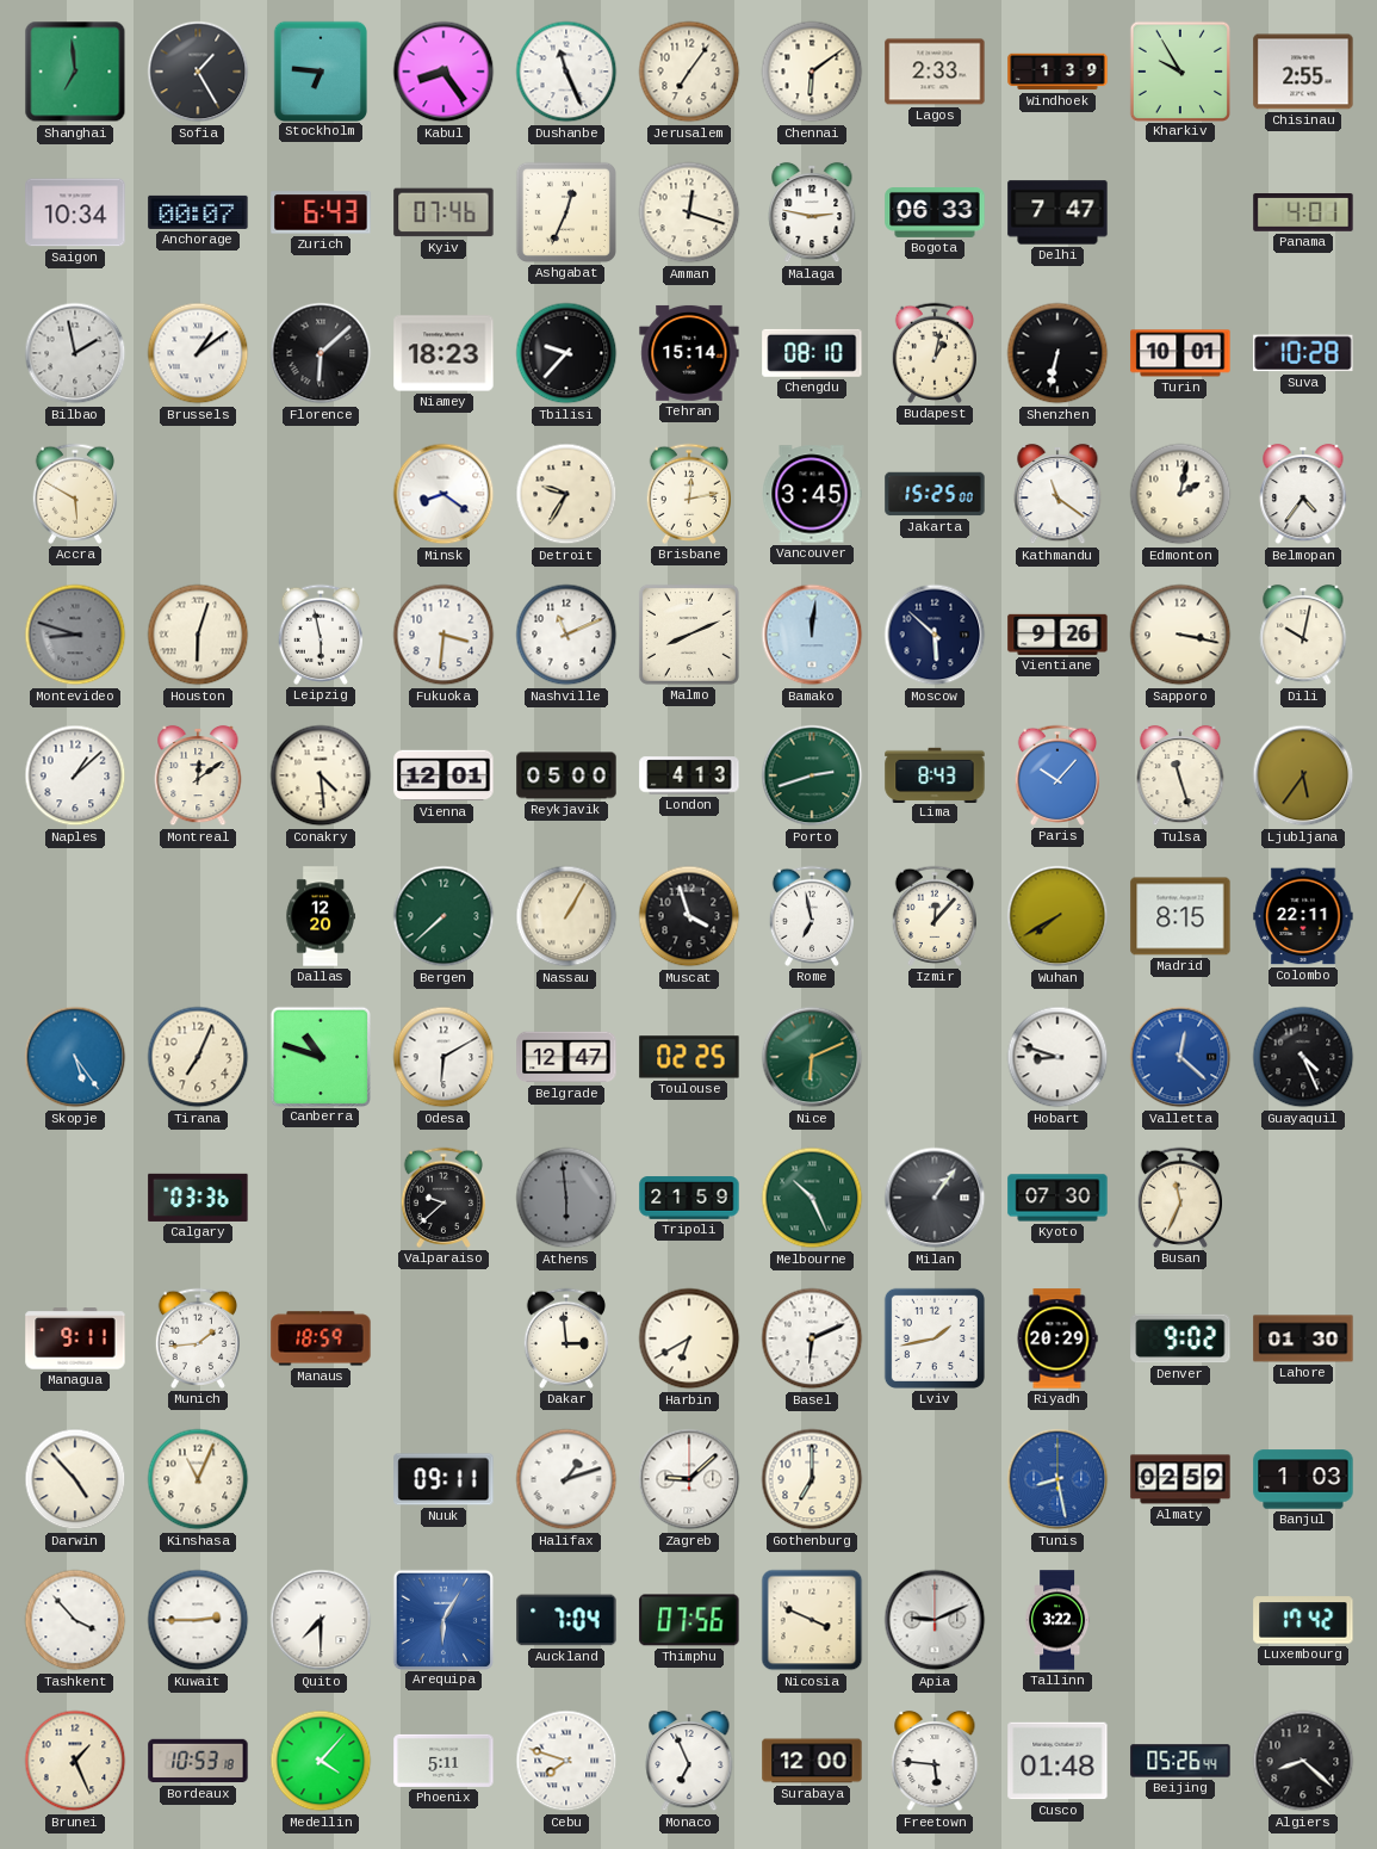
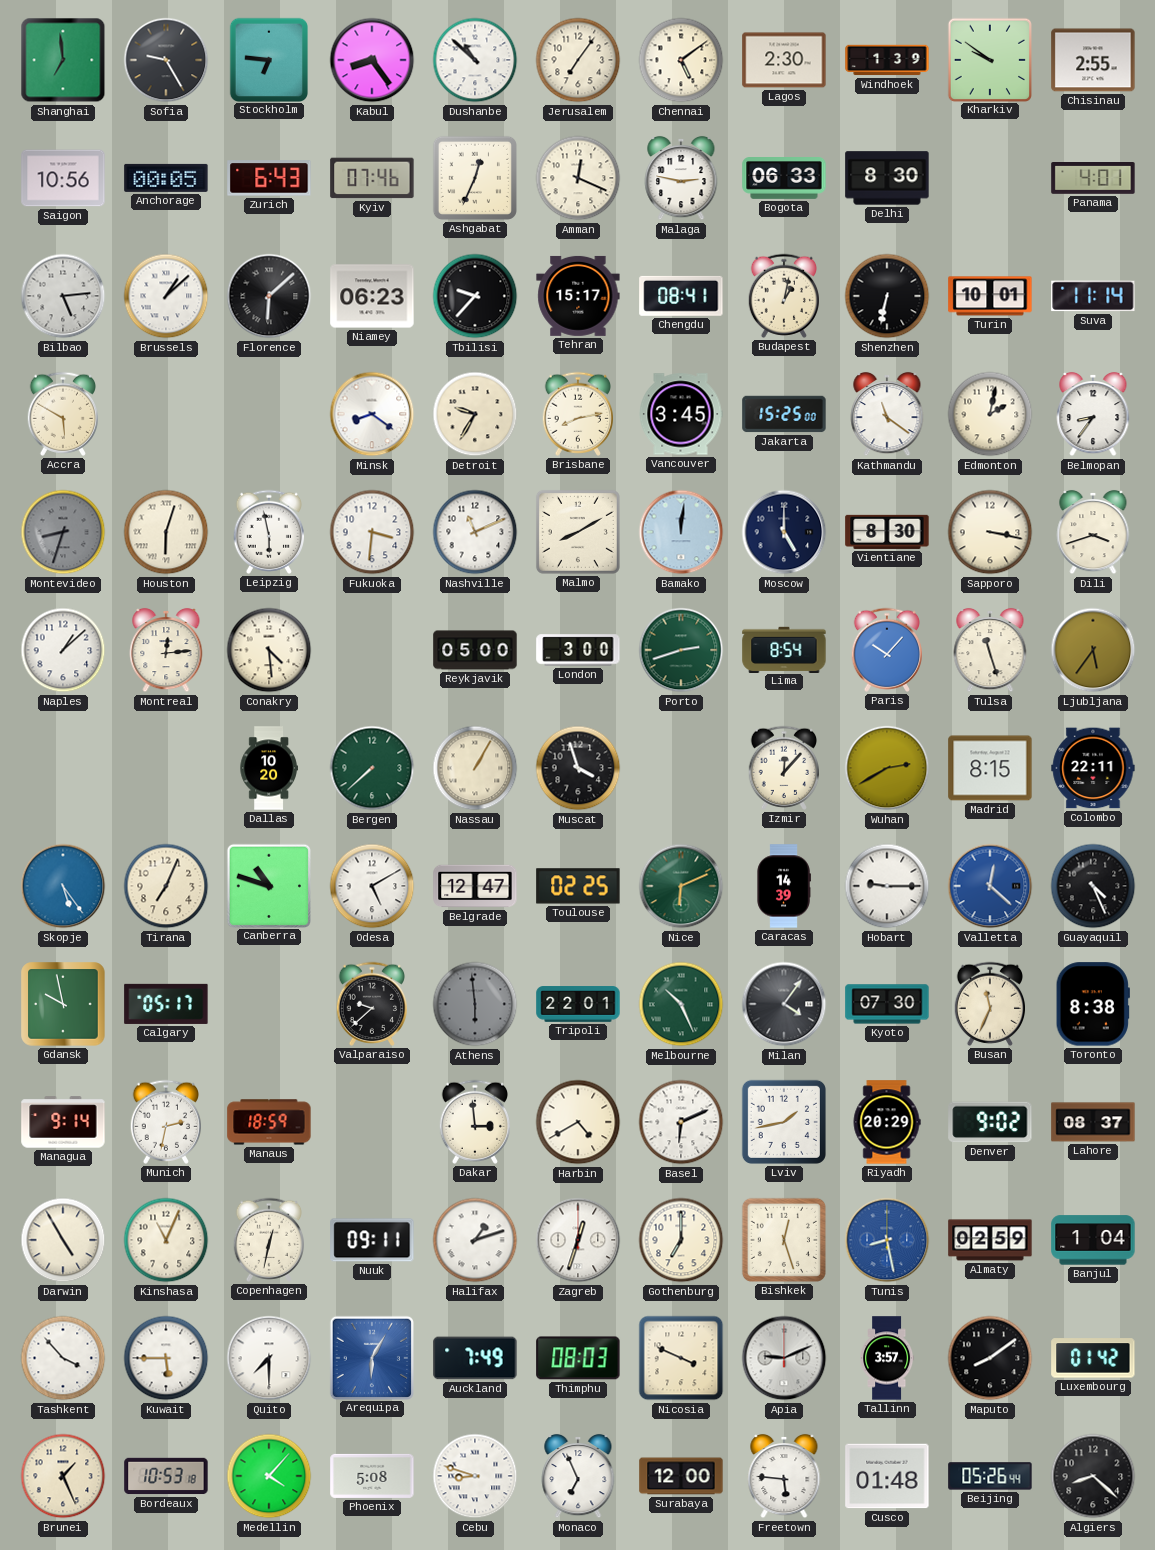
Sofia: 1:25 -> 9:25
Dushanbe: 11:26 -> 10:52
Chennai: 6:09 -> 5:09
Lagos: 2:33 -> 2:30
Kharkiv: 9:55 -> 9:51
Saigon: 10:34 -> 10:56
Anchorage: 00:07 -> 00:05
Amman: 12:18 -> 12:19
Delhi: 7:47 -> 8:30
Bilbao: 1:58 -> 5:14
Brussels: 1:09 -> 1:08
Niamey: 18:23 -> 06:23
Tehran: 15:14 -> 15:17
Chengdu: 08:10 -> 08:41
Suva: 10:28 -> 11:14
Brisbane: 12:13 -> 8:13
Belmopan: 4:36 -> 8:36
Montevideo: 8:48 -> 8:33
Malmo: 8:11 -> 8:10
Moscow: 5:52 -> 5:00
Vientiane: 9:26 -> 8:30
Dili: 10:02 -> 3:42
Montreal: 12:09 -> 12:14
Vienna: 12:01 -> none
London: 4:13 -> 3:00
Lima: 8:43 -> 8:54
Dallas: 12:20 -> 10:20
Rome: 6:58 -> none
Wuhan: 7:40 -> 2:40
Odesa: 6:10 -> 5:10
Caracas: none -> 14:39
Hobart: 8:48 -> 9:15
Gdansk: none -> 9:58
Calgary: 03:36 -> 05:17
Tripoli: 21:59 -> 22:01
Milan: 1:06 -> 4:06
Toronto: none -> 8:38
Managua: 9:11 -> 9:14
Munich: 1:44 -> 2:32
Harbin: 6:40 -> 4:40
Lahore: 01:30 -> 08:37
Darwin: 4:53 -> 4:55
Copenhagen: none -> 12:32
Zagreb: 9:08 -> 12:33
Bishkek: none -> 12:27
Banjul: 1:03 -> 1:04
Kuwait: 2:45 -> 5:45
Auckland: 7:04 -> 7:49
Thimphu: 07:56 -> 08:03
Tallinn: 3:22 -> 3:57
Maputo: none -> 8:09
Luxembourg: 17:42 -> 01:42
Phoenix: 5:11 -> 5:08
Cebu: 7:48 -> 8:48
